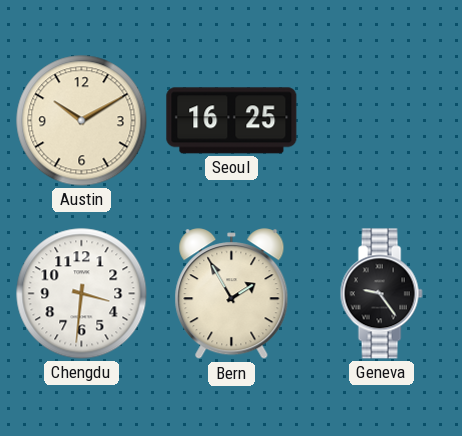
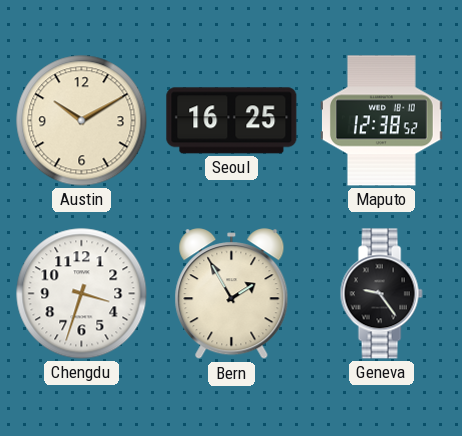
Maputo: none -> 12:38
Chengdu: 3:31 -> 3:33
